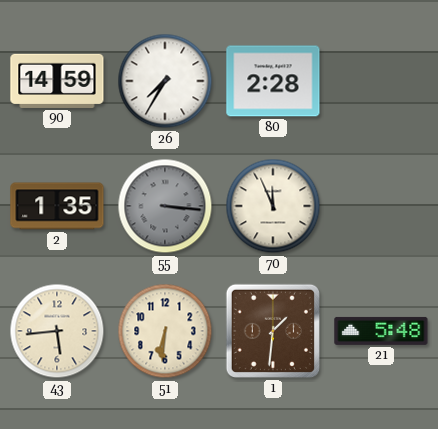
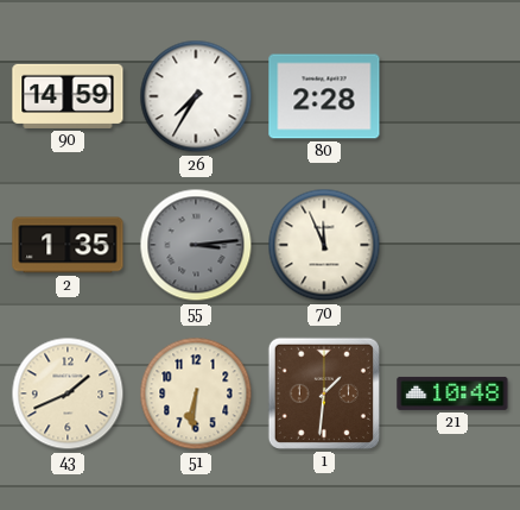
55: 3:16 -> 3:14
43: 5:44 -> 1:41
21: 5:48 -> 10:48
